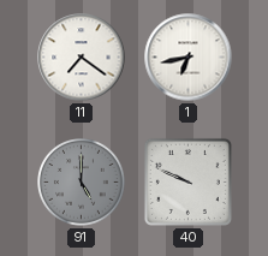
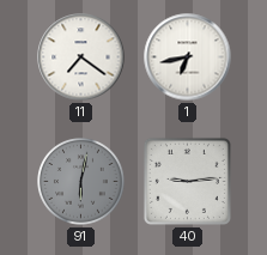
91: 5:00 -> 6:02
40: 9:49 -> 9:14
